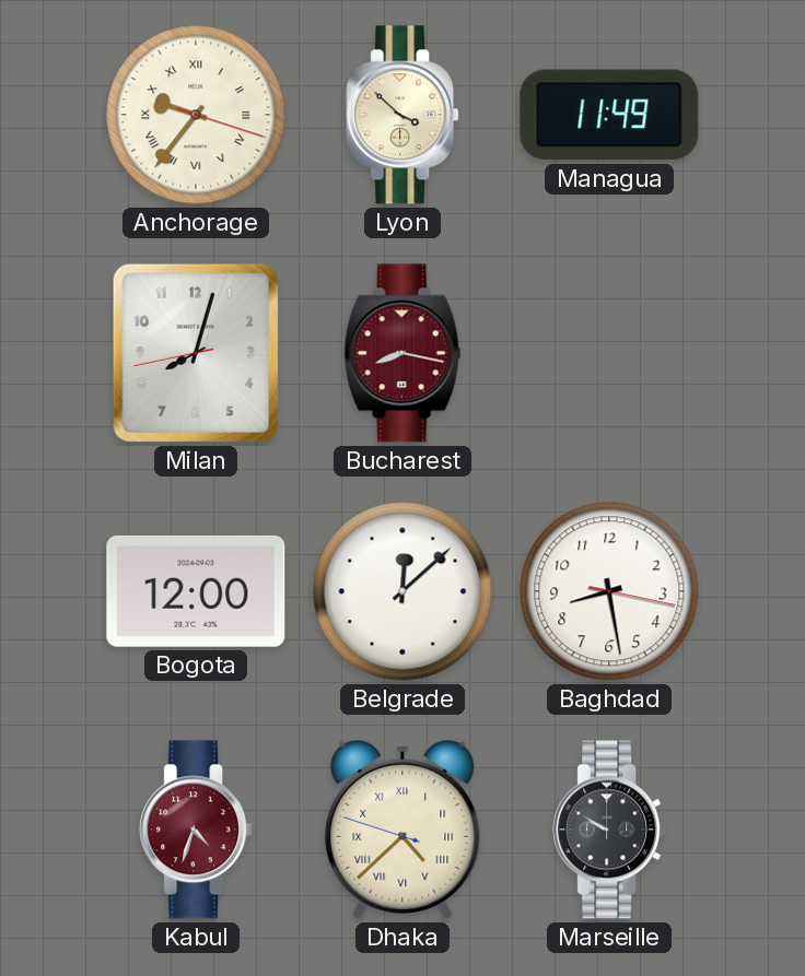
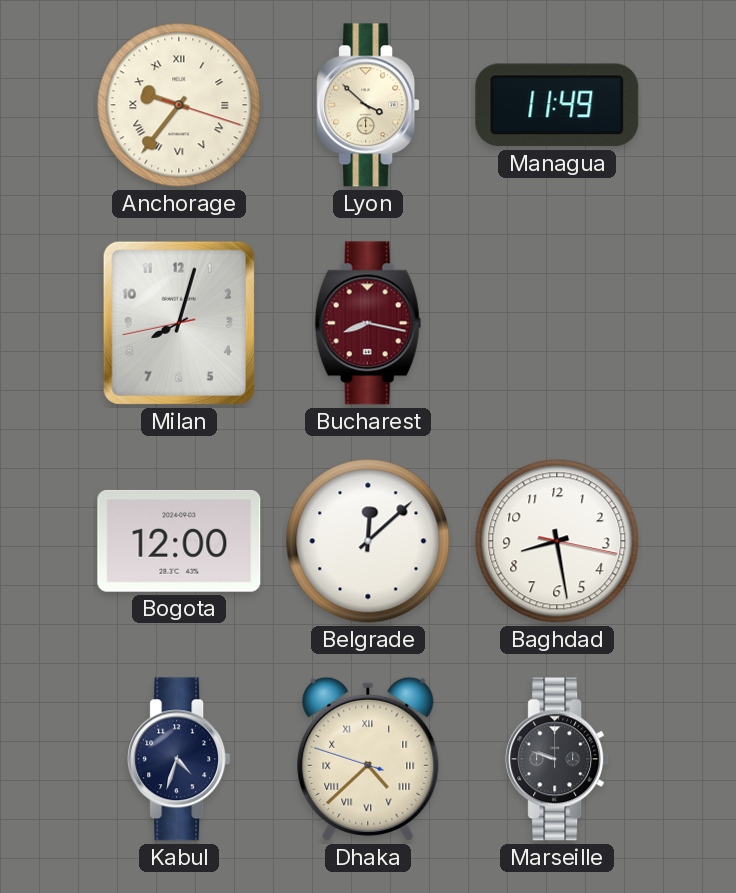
Kabul dial: burgundy -> navy
Marseille: 9:50 -> 9:48
